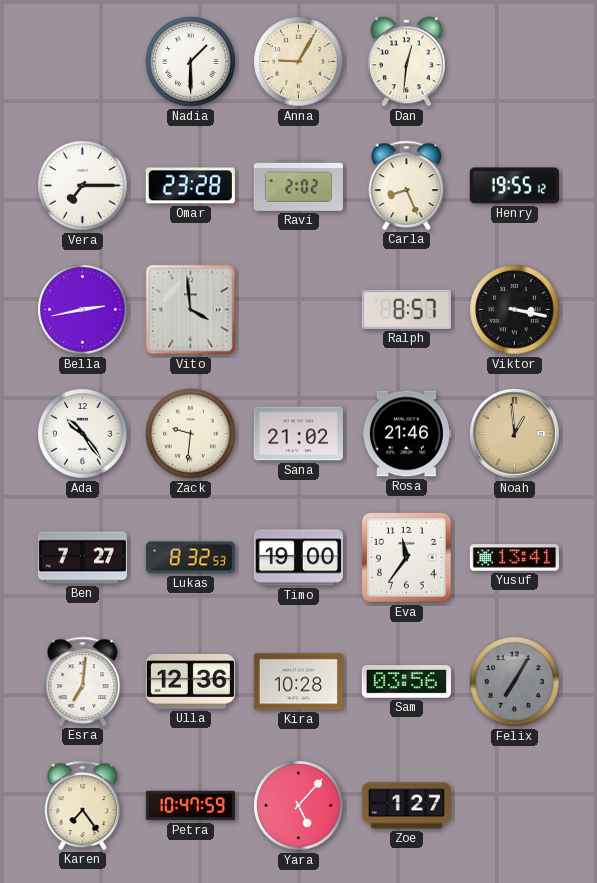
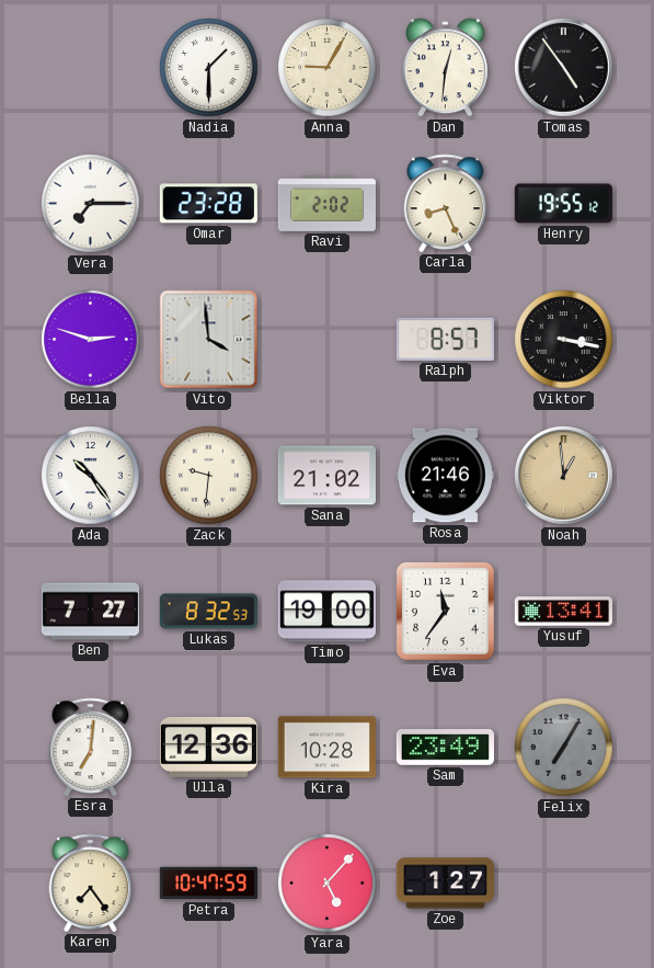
Tomas: none -> 4:54
Bella: 2:43 -> 2:48
Sam: 03:56 -> 23:49
